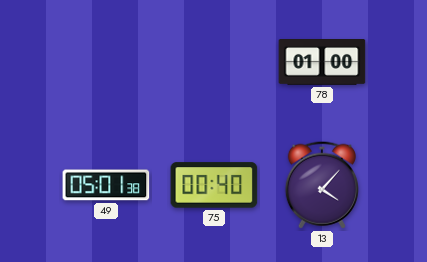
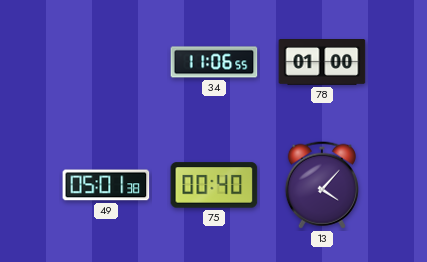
34: none -> 11:06
